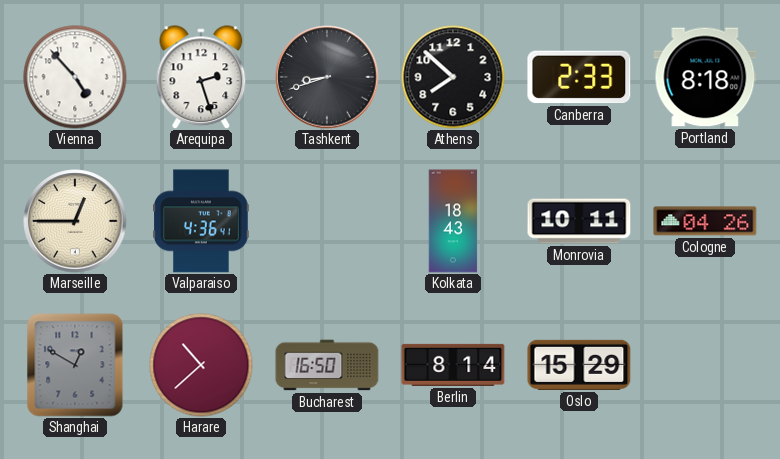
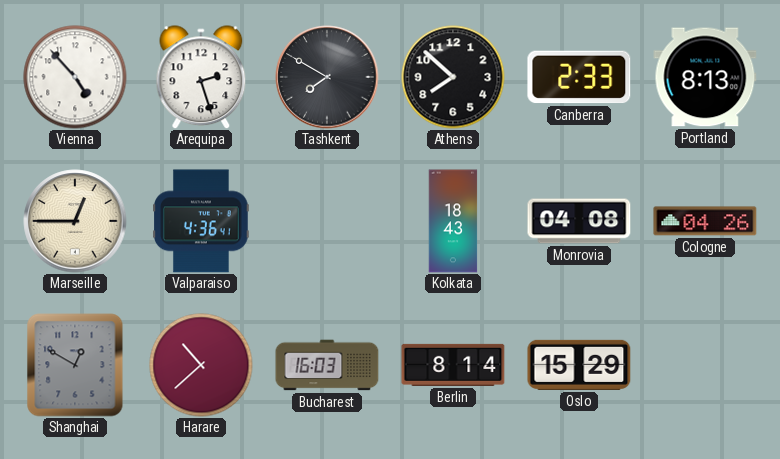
Tashkent: 8:42 -> 7:50
Portland: 8:18 -> 8:13
Monrovia: 10:11 -> 04:08
Bucharest: 16:50 -> 16:03
